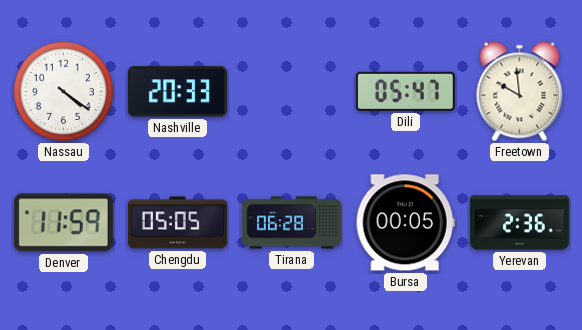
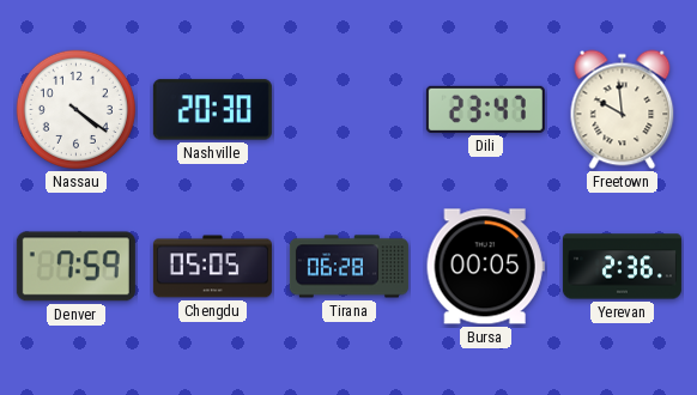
Nashville: 20:33 -> 20:30
Dili: 05:47 -> 23:47
Denver: 11:59 -> 7:59
